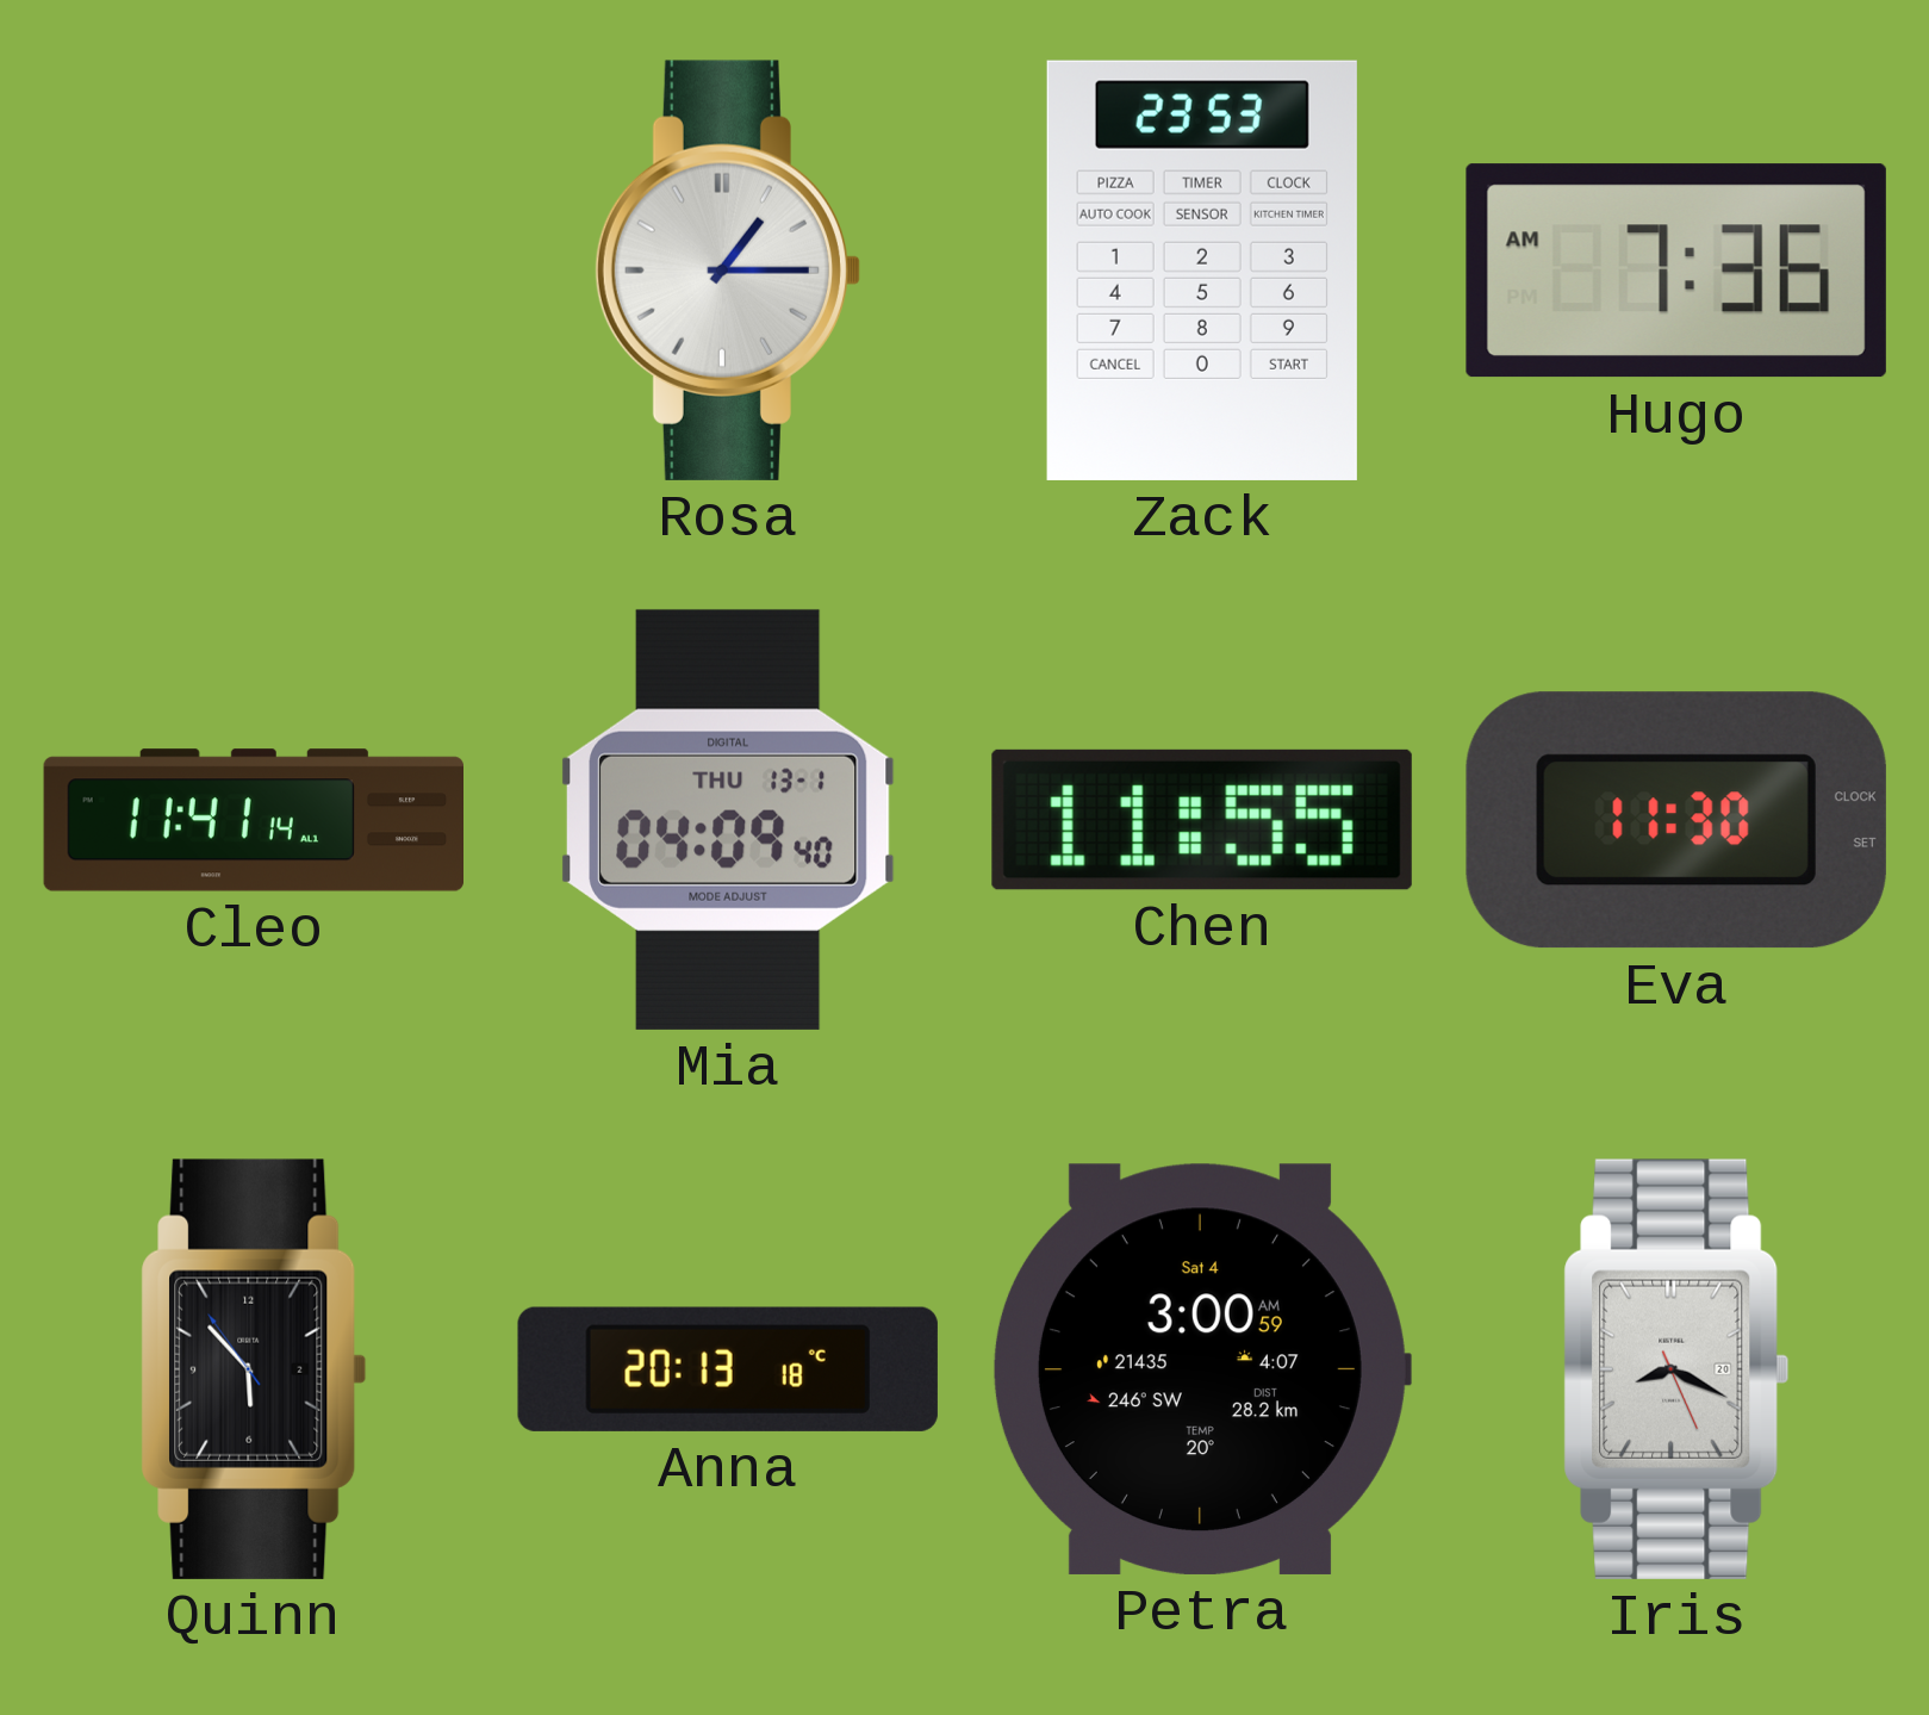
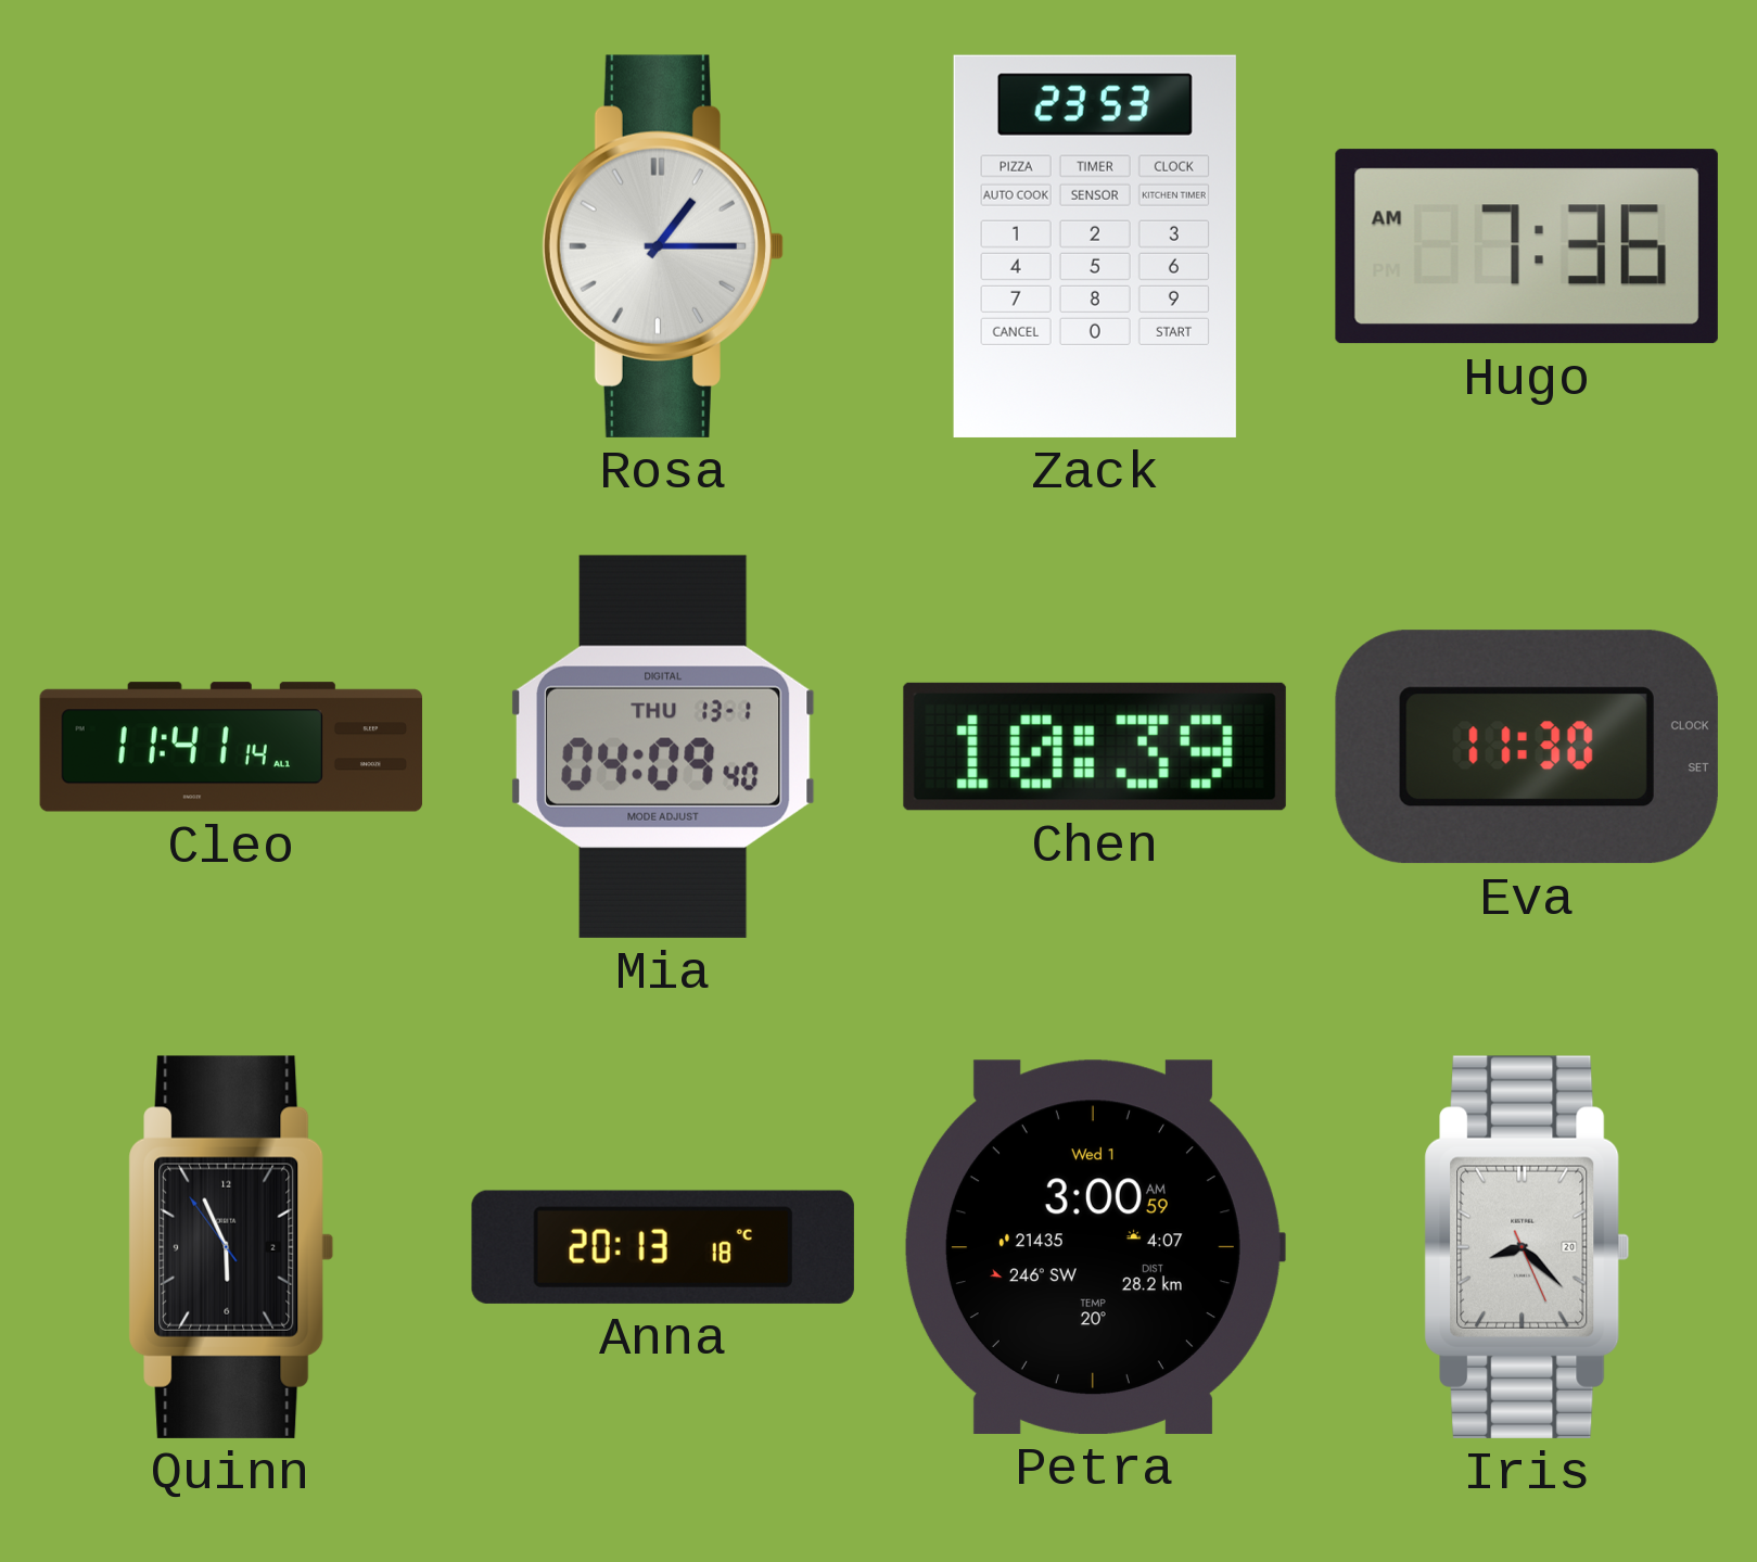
Chen: 11:55 -> 10:39
Quinn: 5:52 -> 5:55
Petra date: Sat 4 -> Wed 1
Iris: 8:19 -> 8:22
